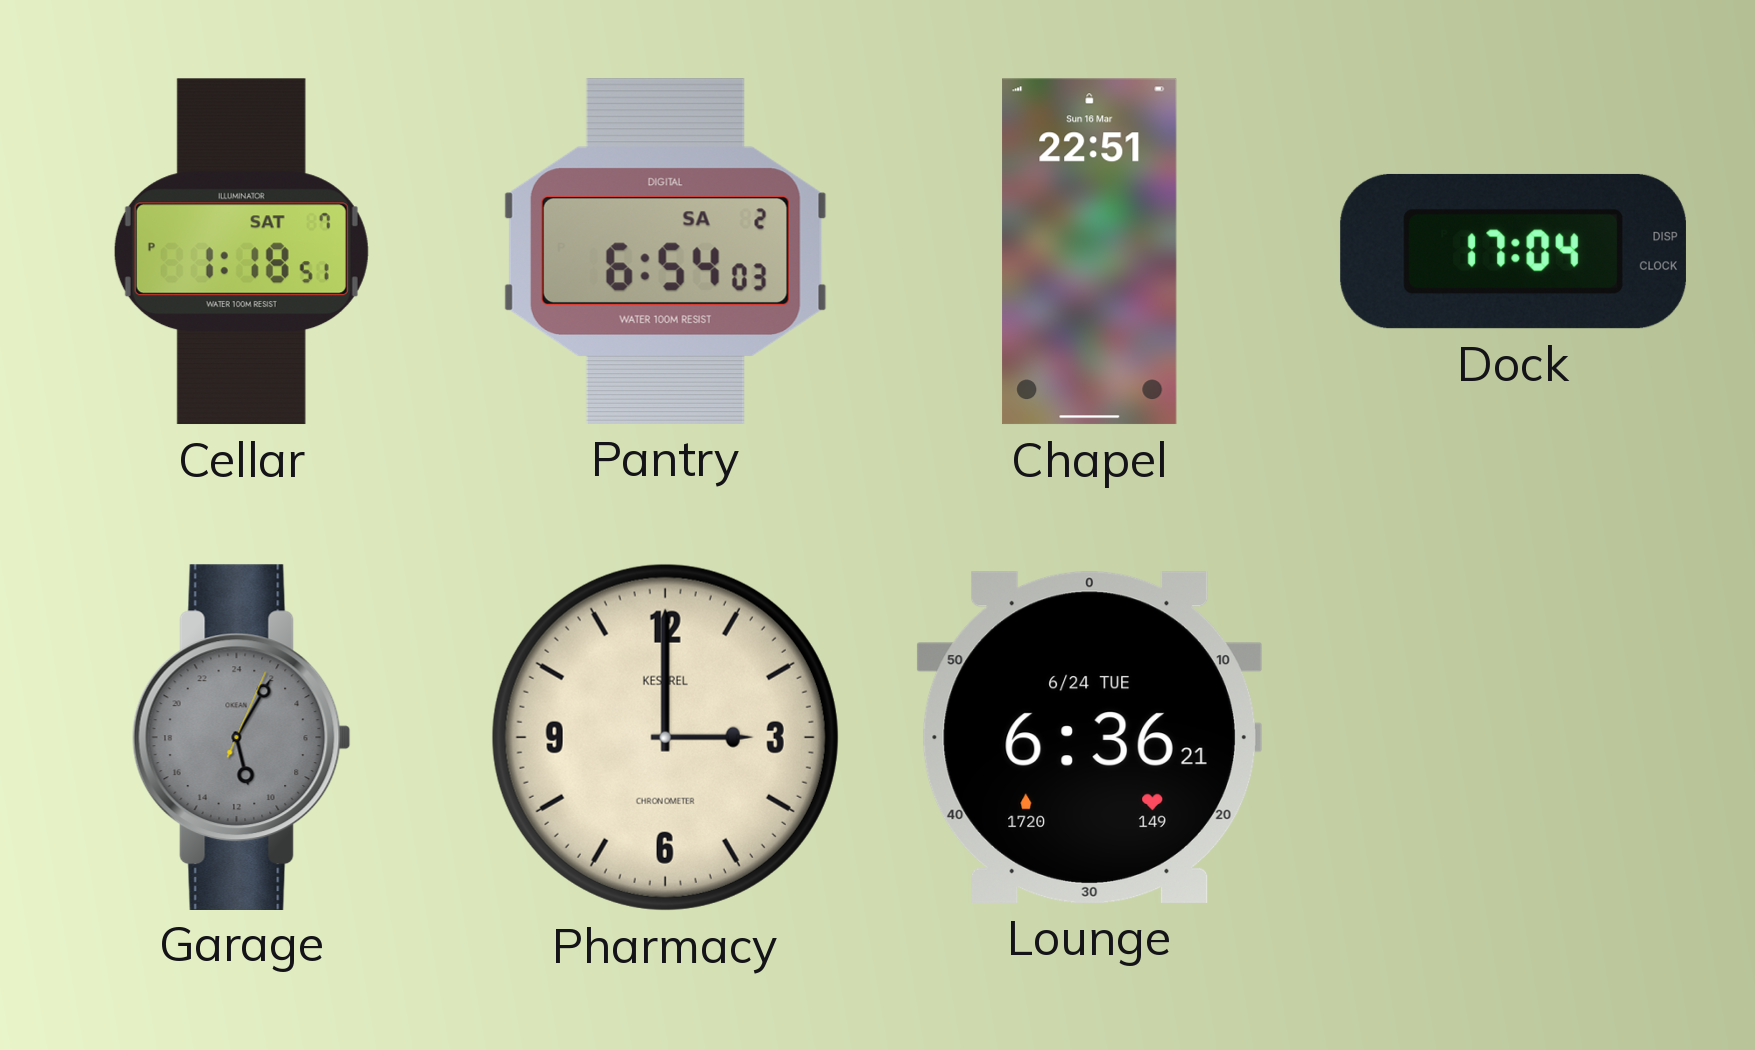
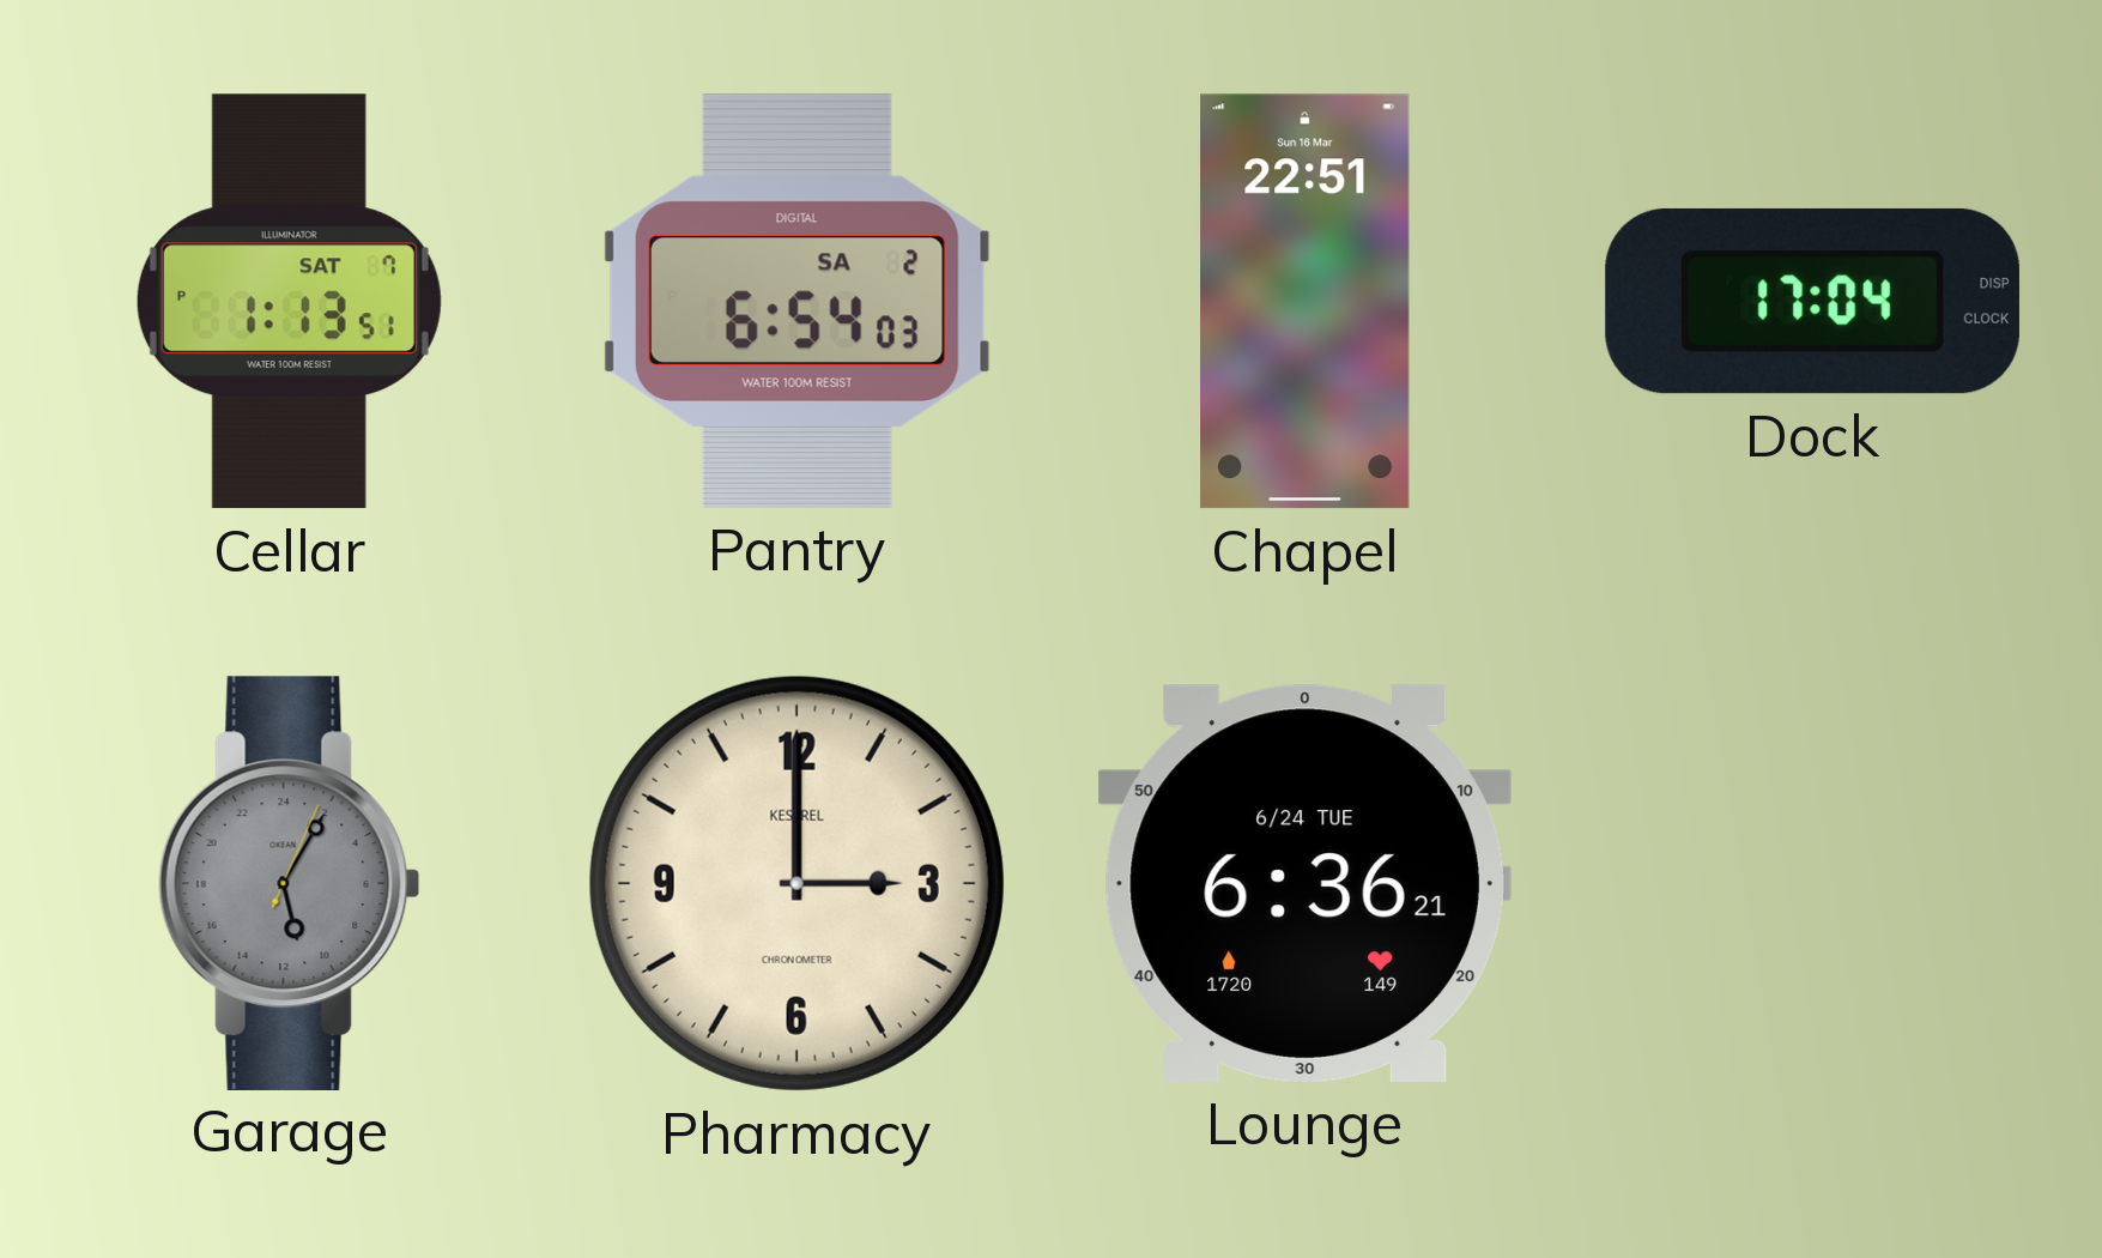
Cellar: 1:18 -> 1:13
